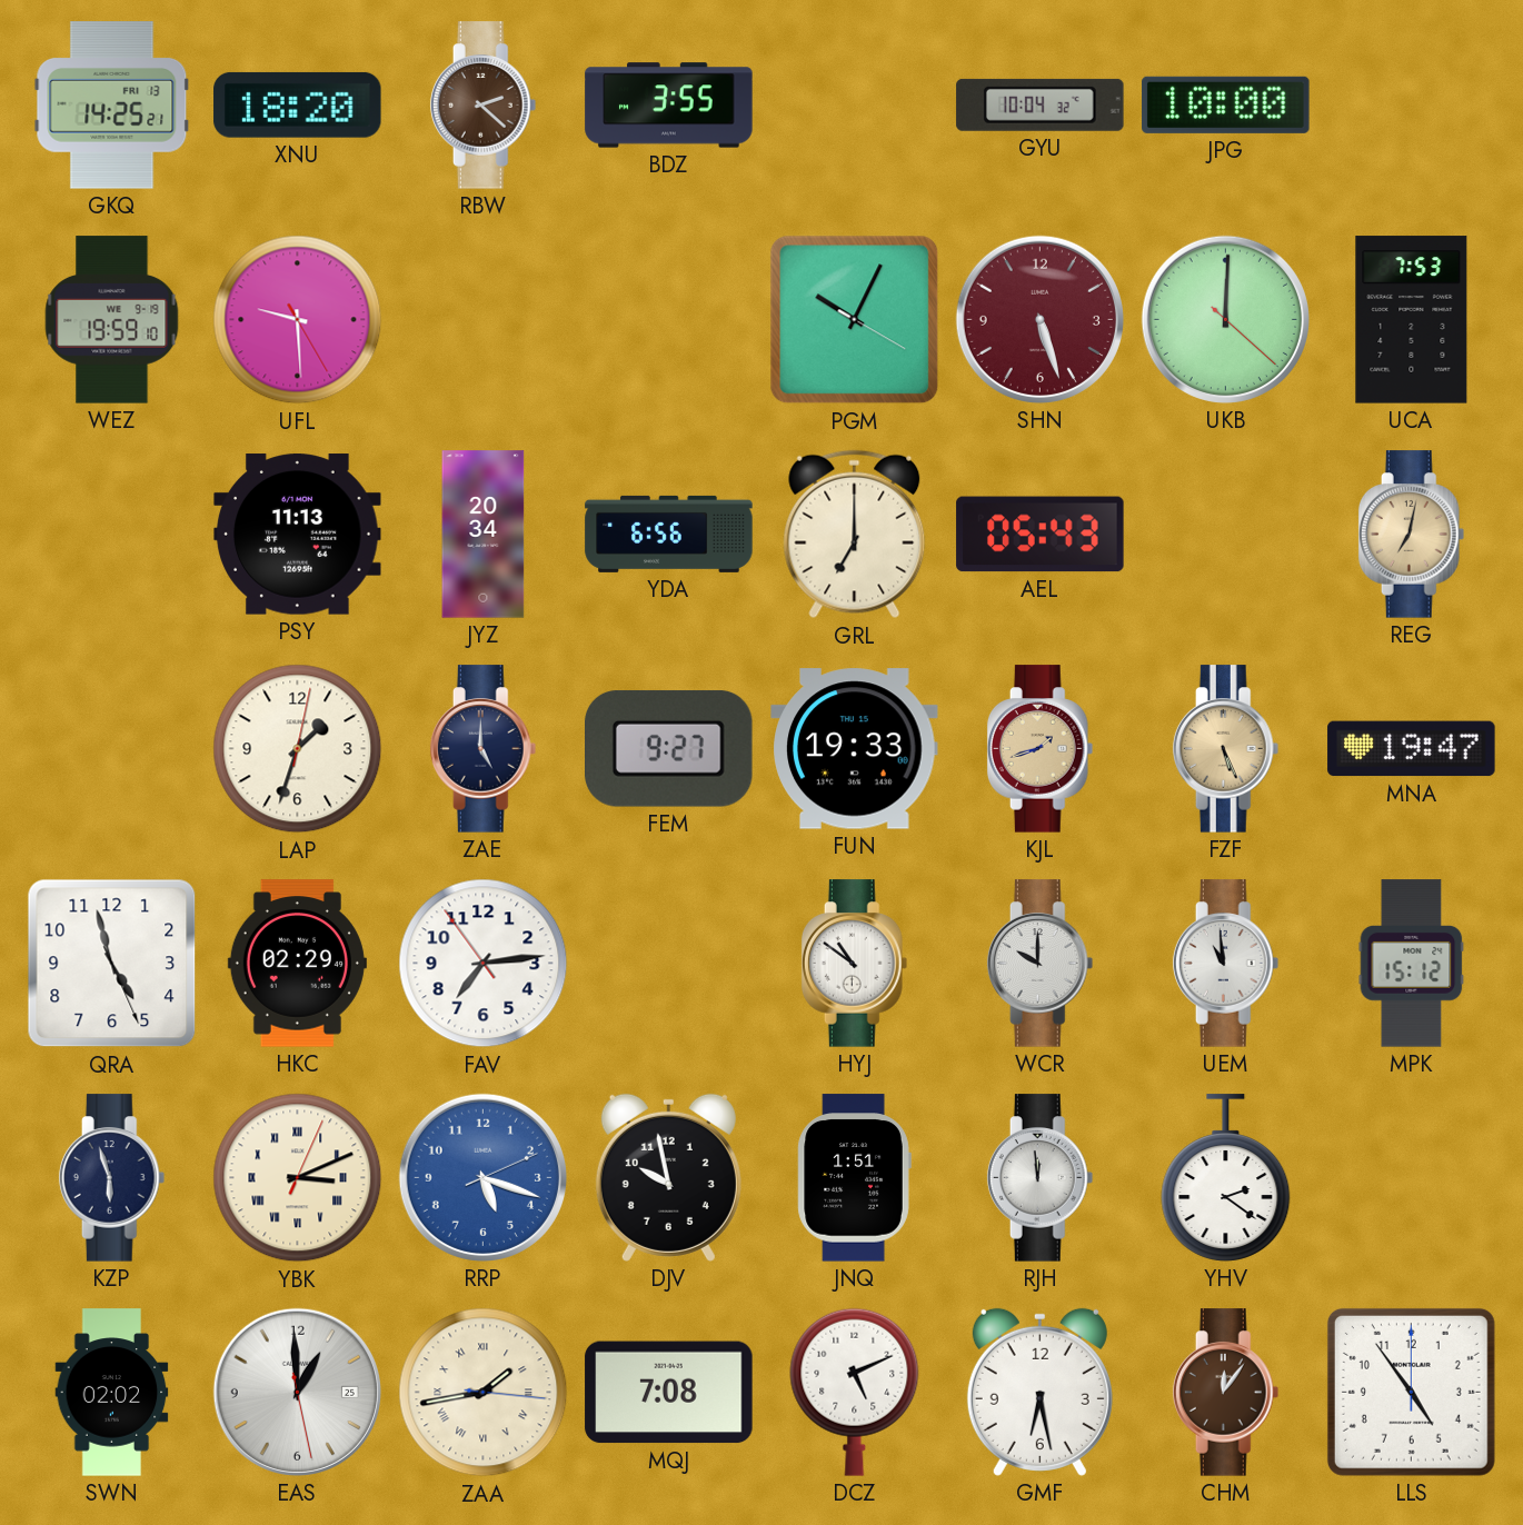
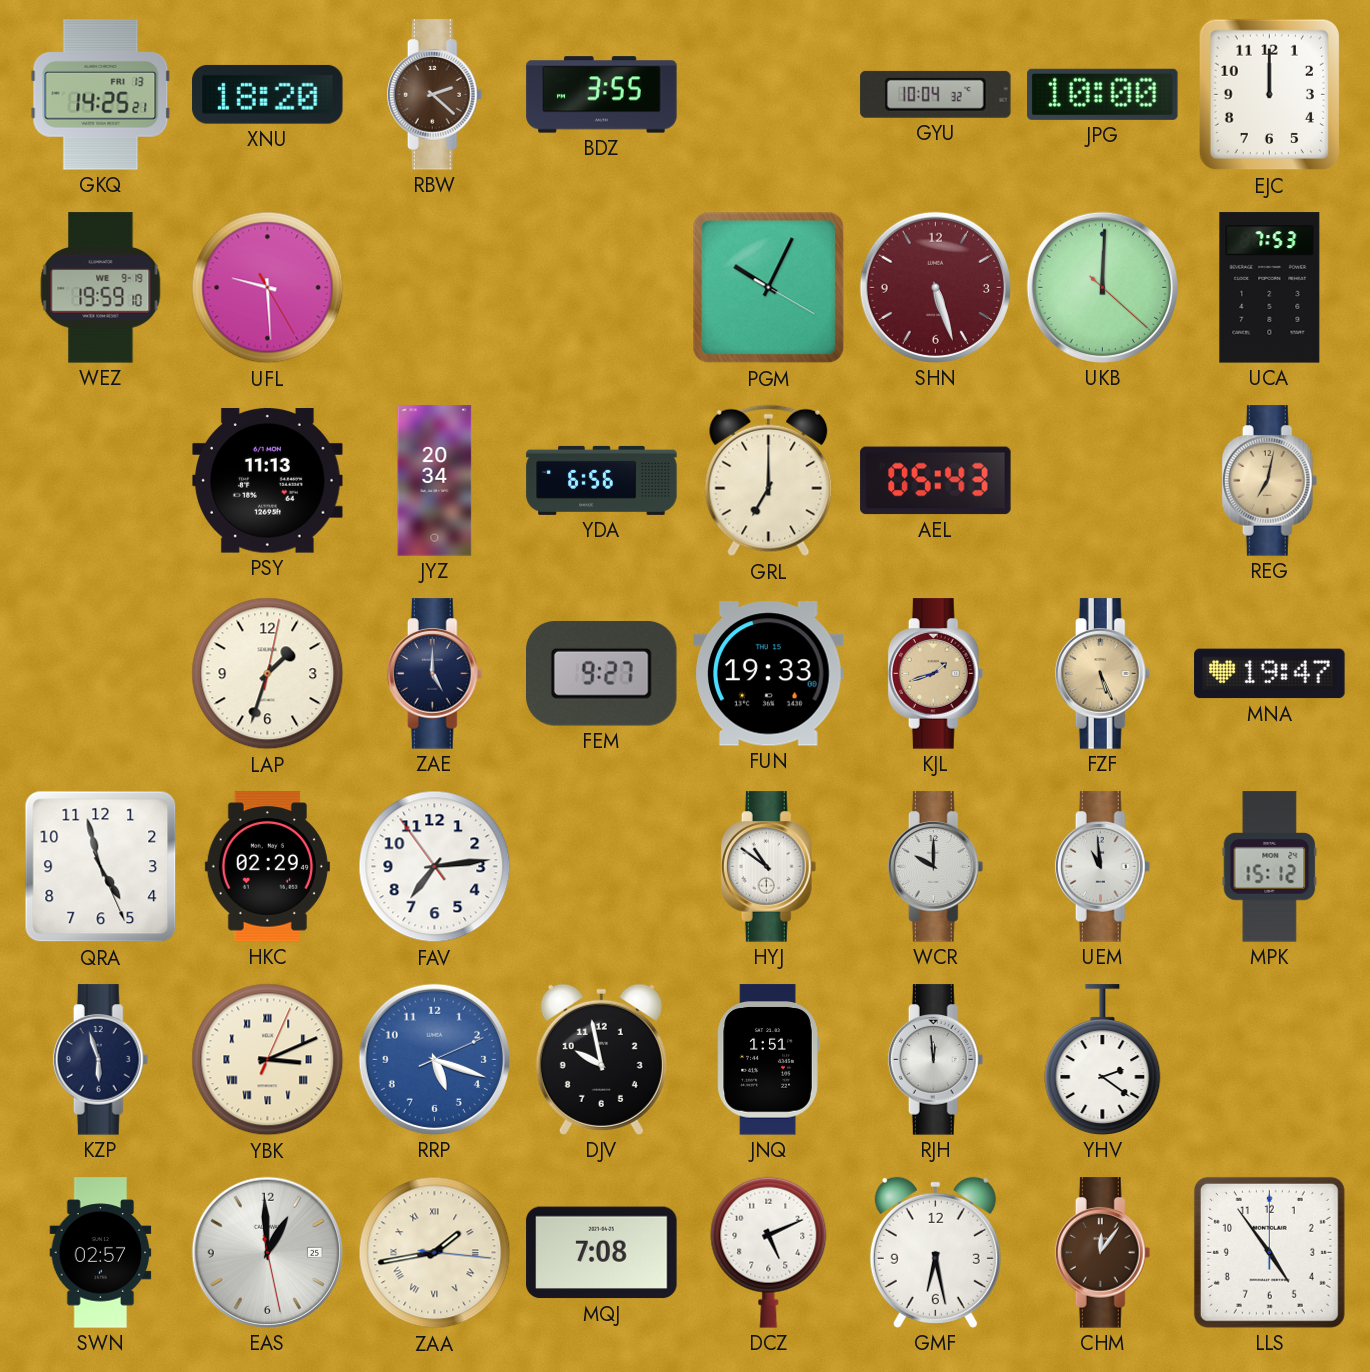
EJC: none -> 12:00
SWN: 02:02 -> 02:57
